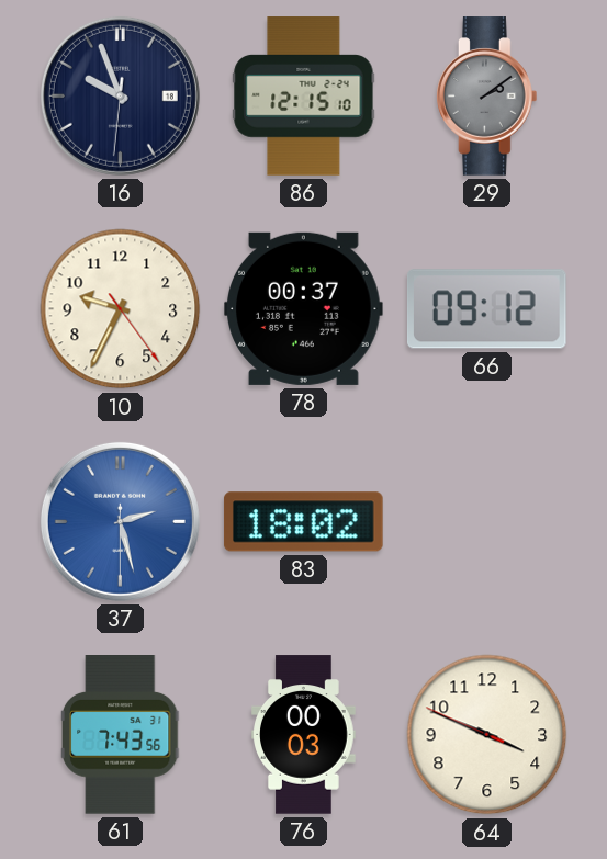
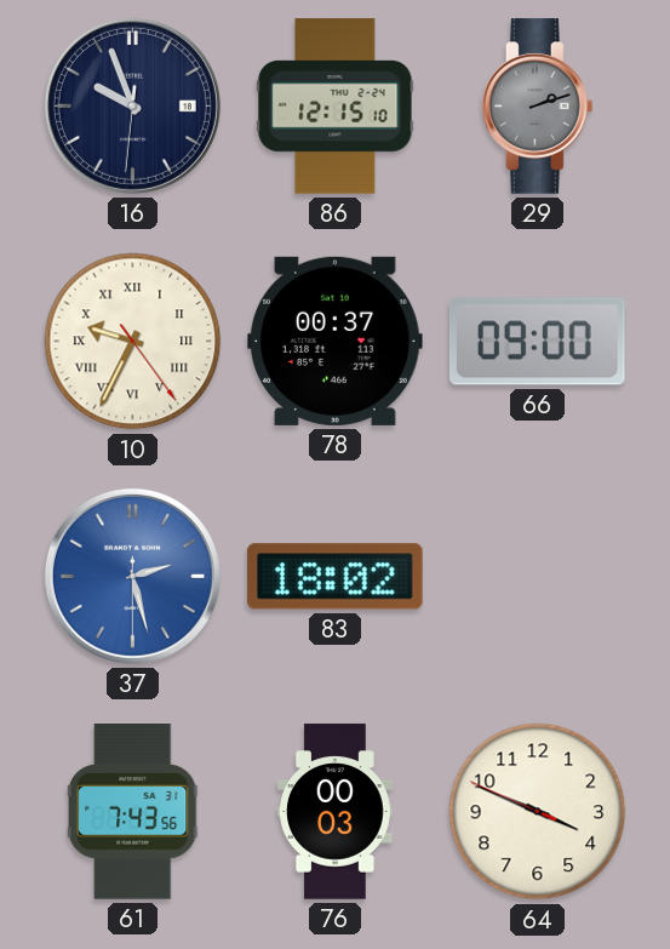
29: 2:09 -> 2:12
10 numerals: Arabic -> Roman
66: 09:12 -> 09:00
